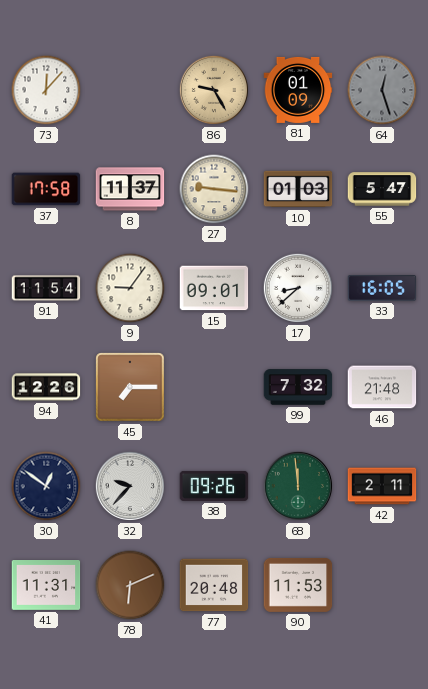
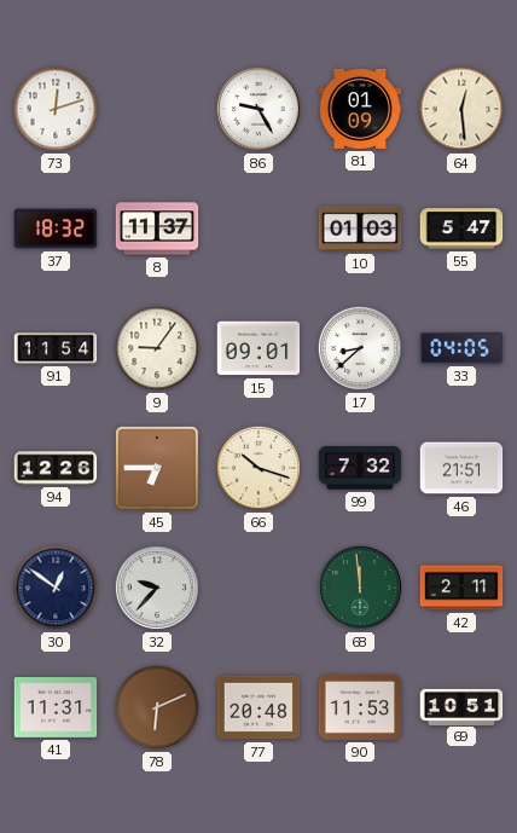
73: 12:07 -> 12:12
86 dial: champagne -> white
64: 12:27 -> 12:29
64 dial: grey -> cream
37: 17:58 -> 18:32
27: 9:16 -> none
33: 16:05 -> 04:05
45: 7:15 -> 6:45
66: none -> 10:18
46: 21:48 -> 21:51
38: 09:26 -> none
69: none -> 10:51
